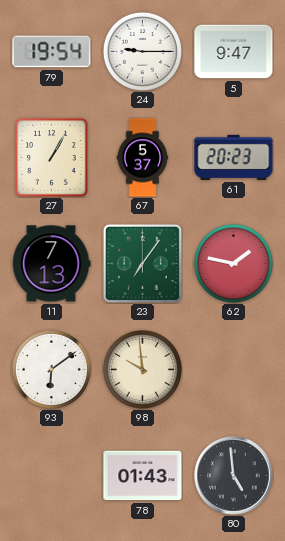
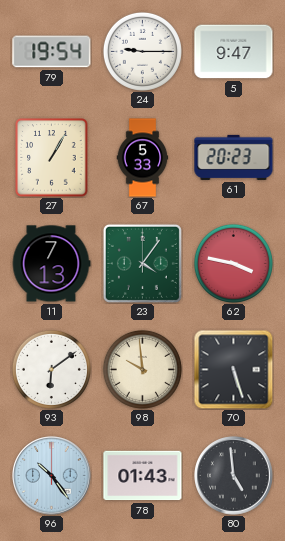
67: 5:37 -> 5:33
23: 7:06 -> 4:06
62: 1:47 -> 3:47
70: none -> 5:27
96: none -> 10:24
